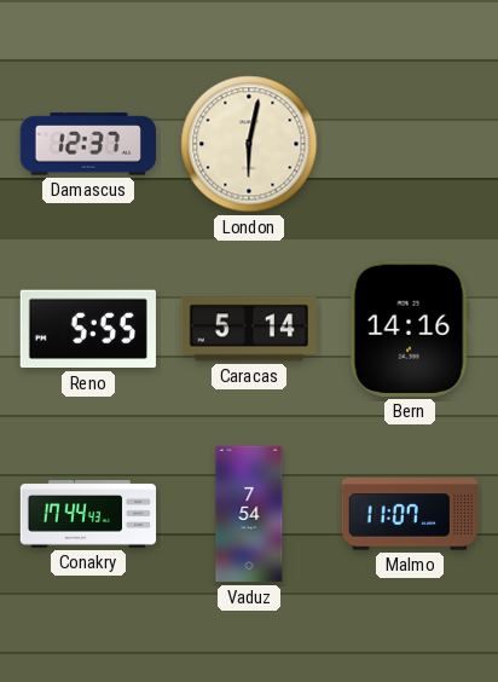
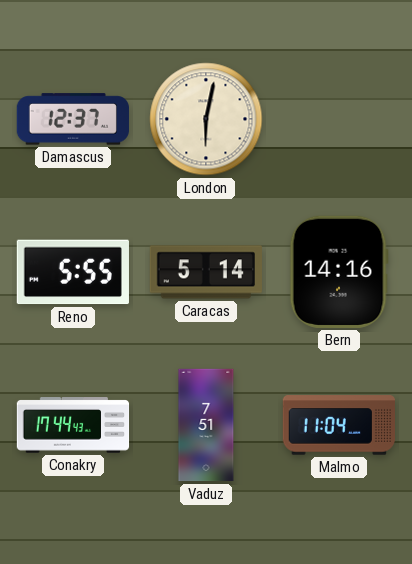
Vaduz: 7:54 -> 7:51
Malmo: 11:07 -> 11:04
